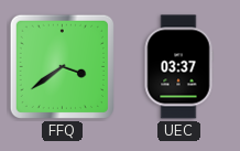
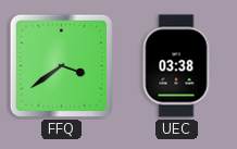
UEC: 03:37 -> 03:38
